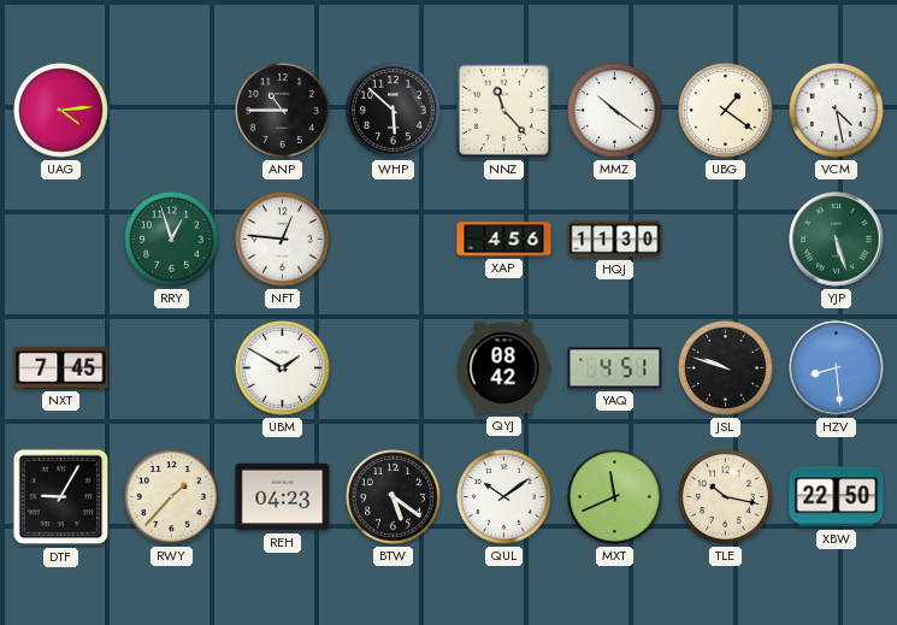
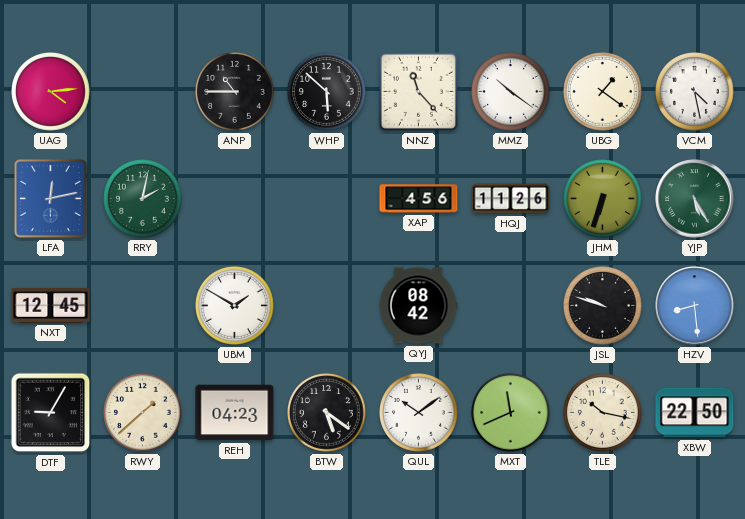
LFA: none -> 12:13
RRY: 12:57 -> 2:02
NFT: 12:46 -> none
HQJ: 11:30 -> 11:26
JHM: none -> 6:33
YJP: 5:27 -> 5:25
NXT: 7:45 -> 12:45
YAQ: 4:51 -> none
RWY: 1:37 -> 1:38
